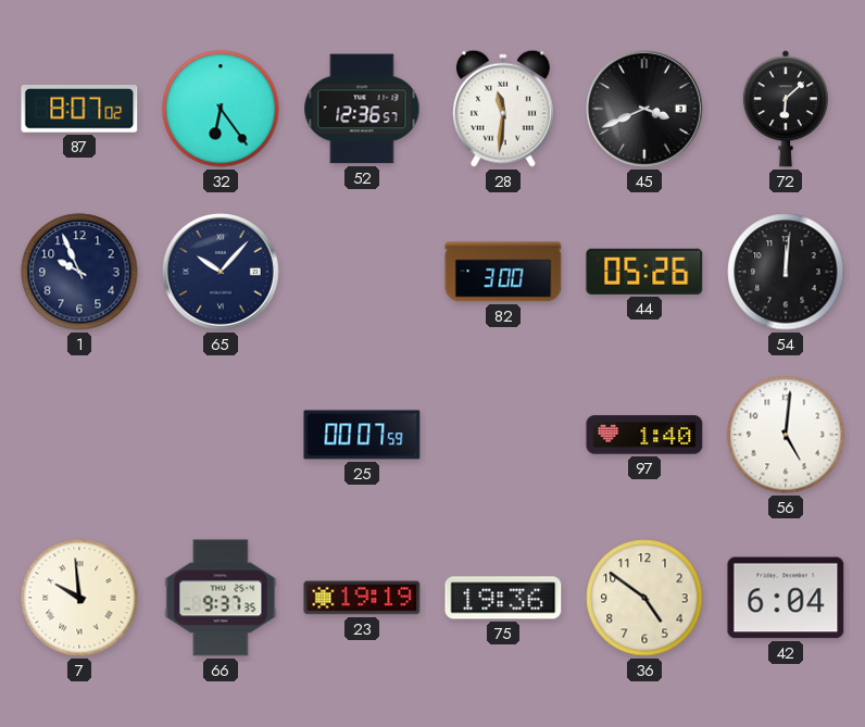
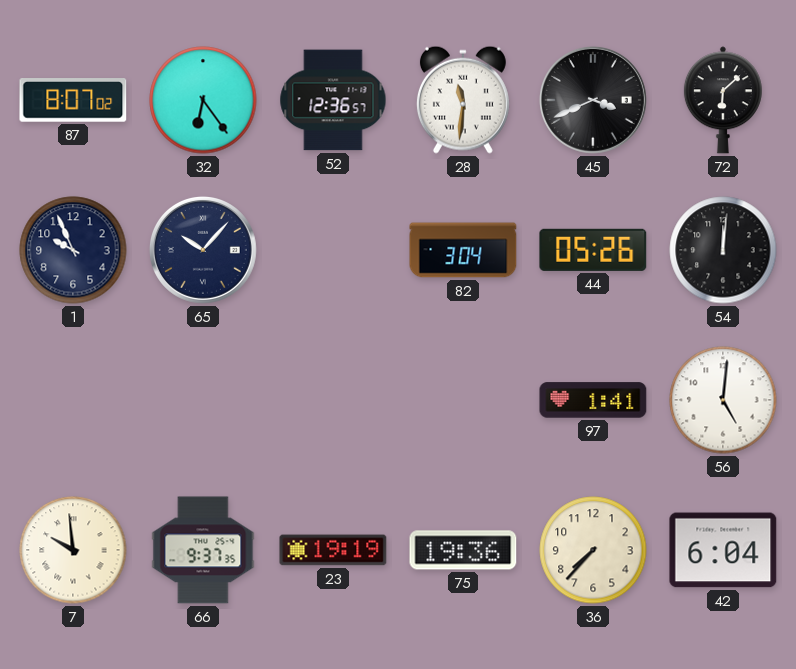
82: 3:00 -> 3:04
25: 00:07 -> none
97: 1:40 -> 1:41
36: 4:51 -> 7:37
